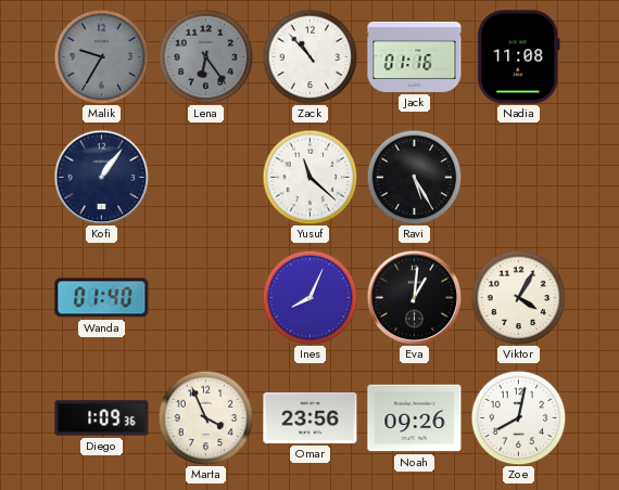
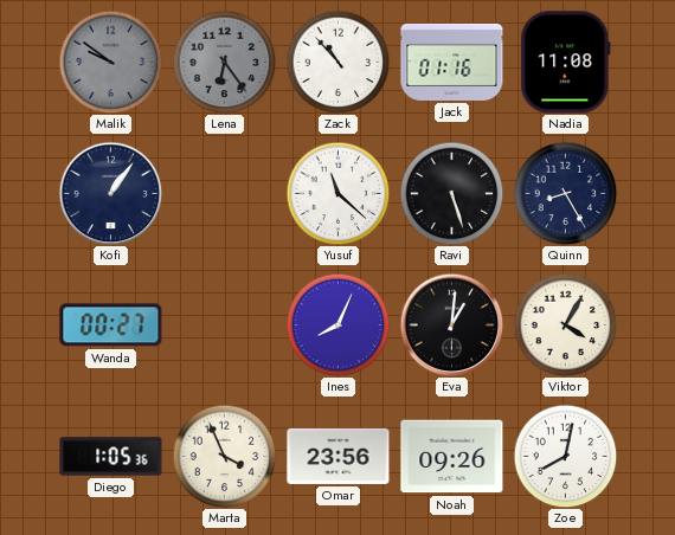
Malik: 9:35 -> 9:51
Ravi: 5:25 -> 5:27
Quinn: none -> 8:25
Wanda: 01:40 -> 00:27
Diego: 1:09 -> 1:05
